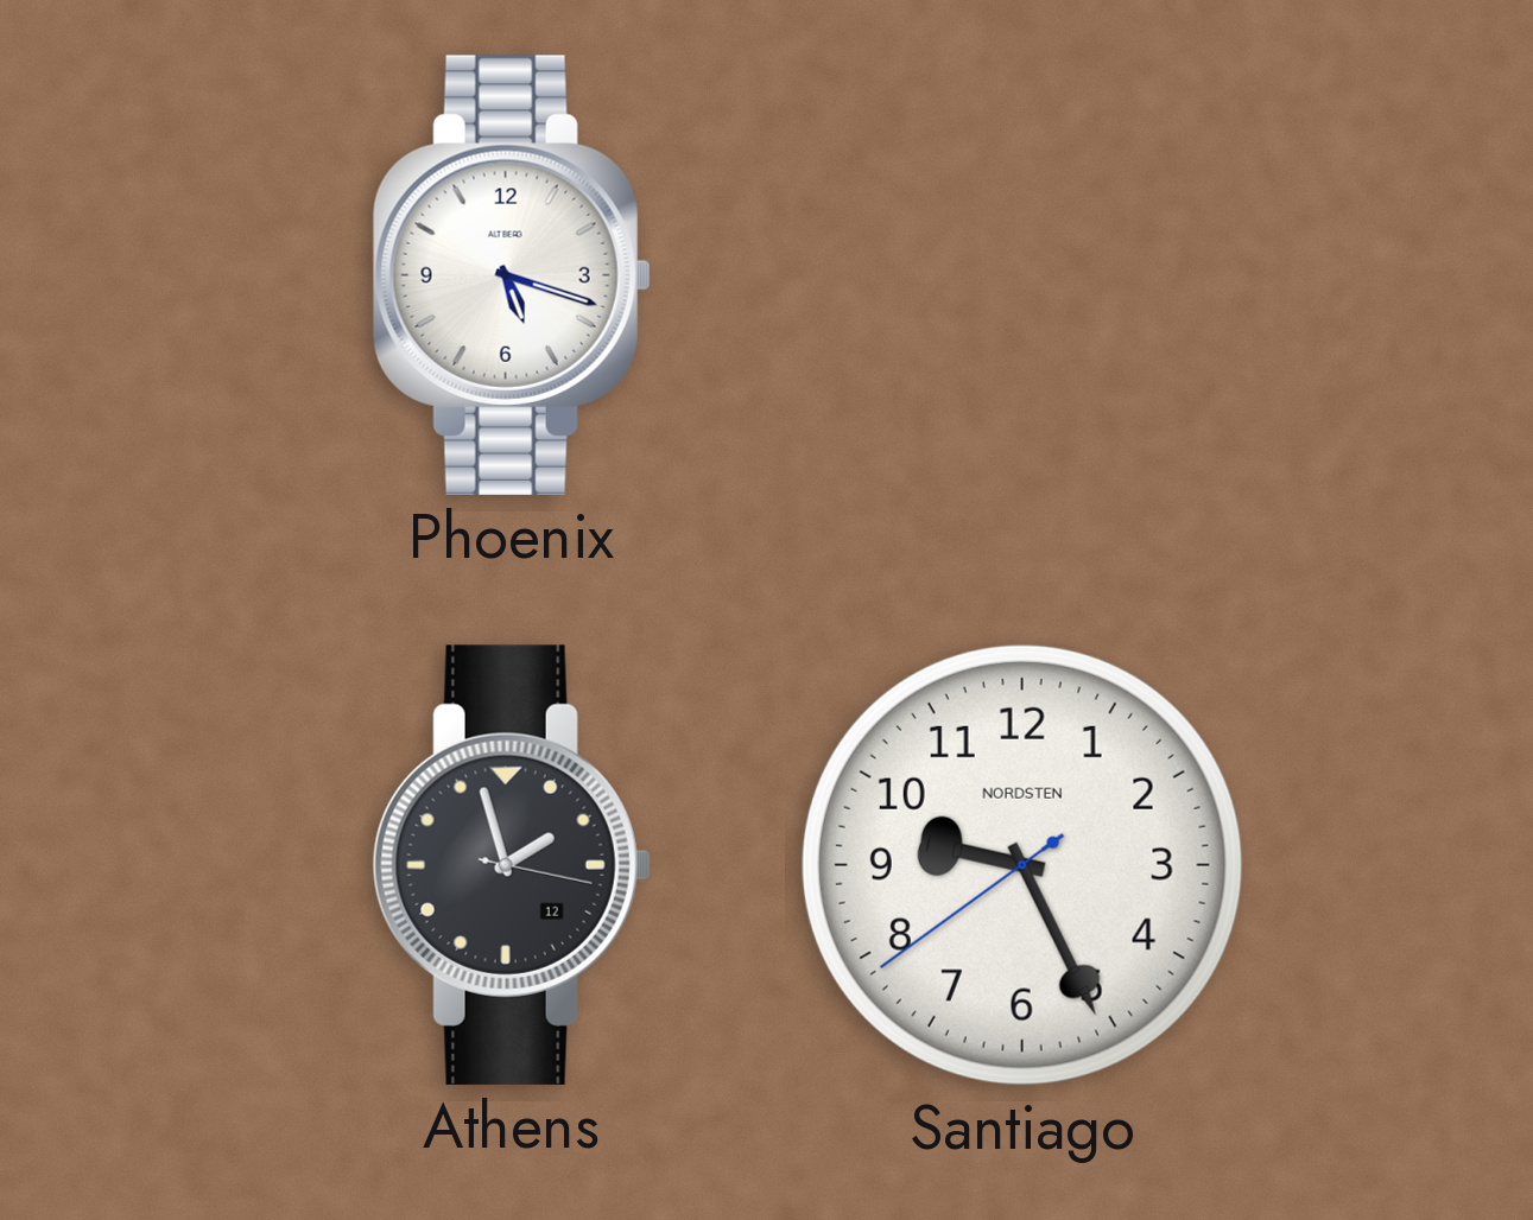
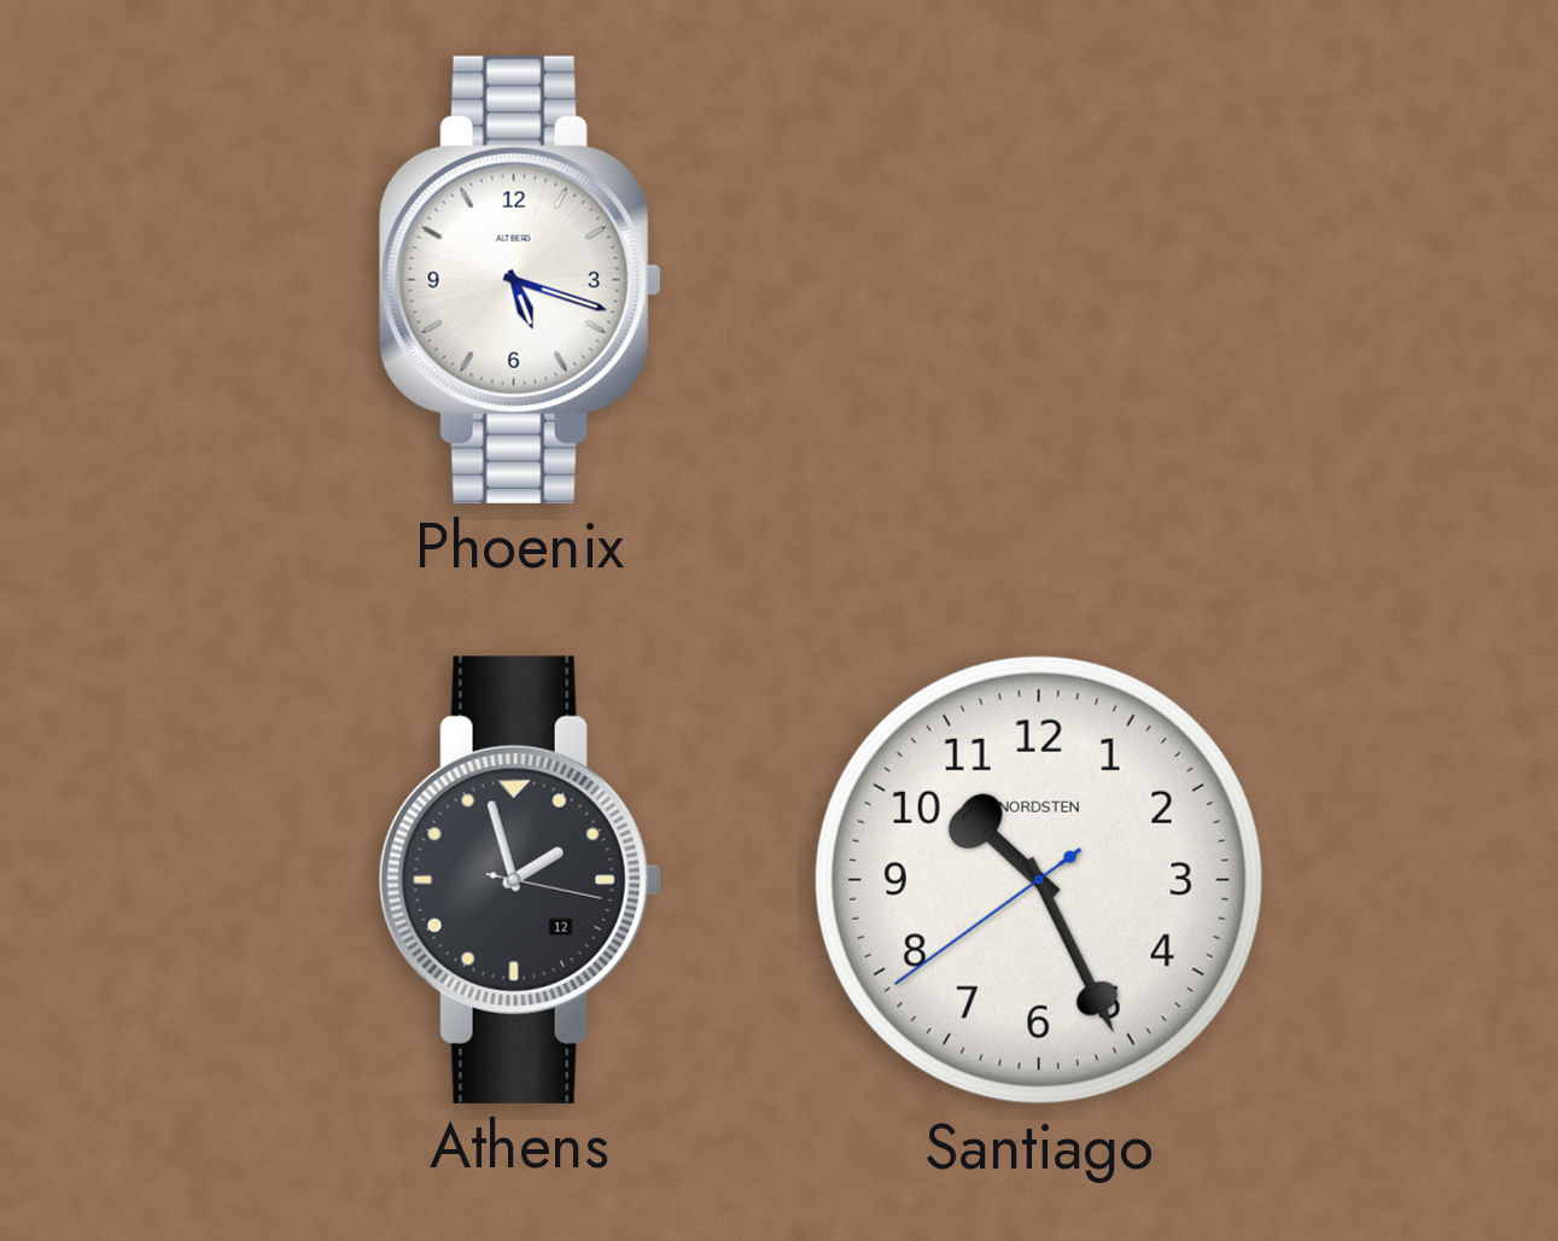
Santiago: 9:25 -> 10:25
